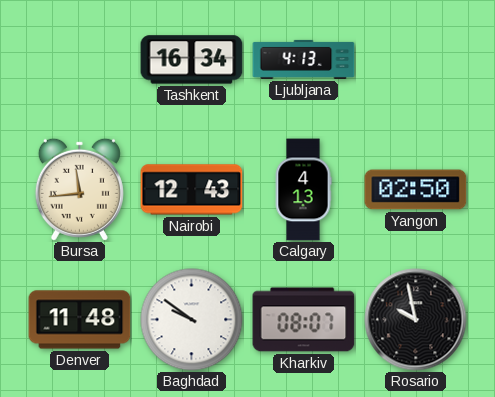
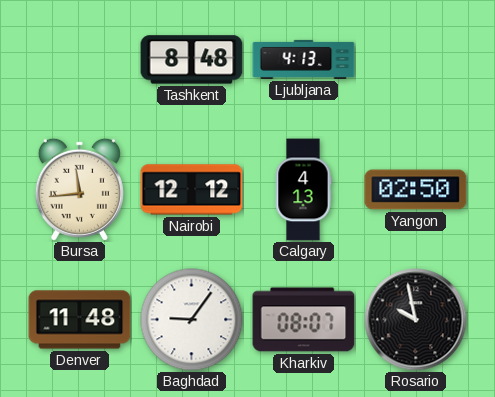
Tashkent: 16:34 -> 8:48
Nairobi: 12:43 -> 12:12
Baghdad: 9:51 -> 9:06
